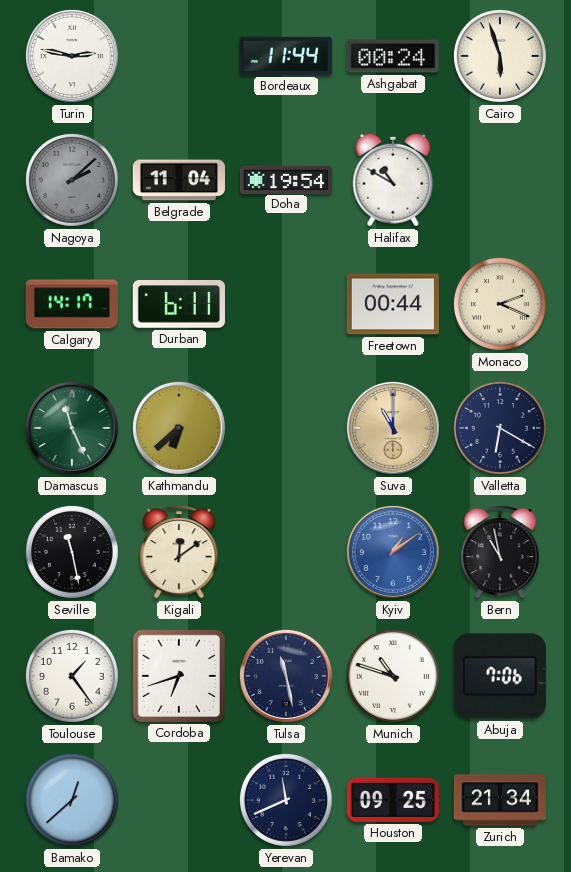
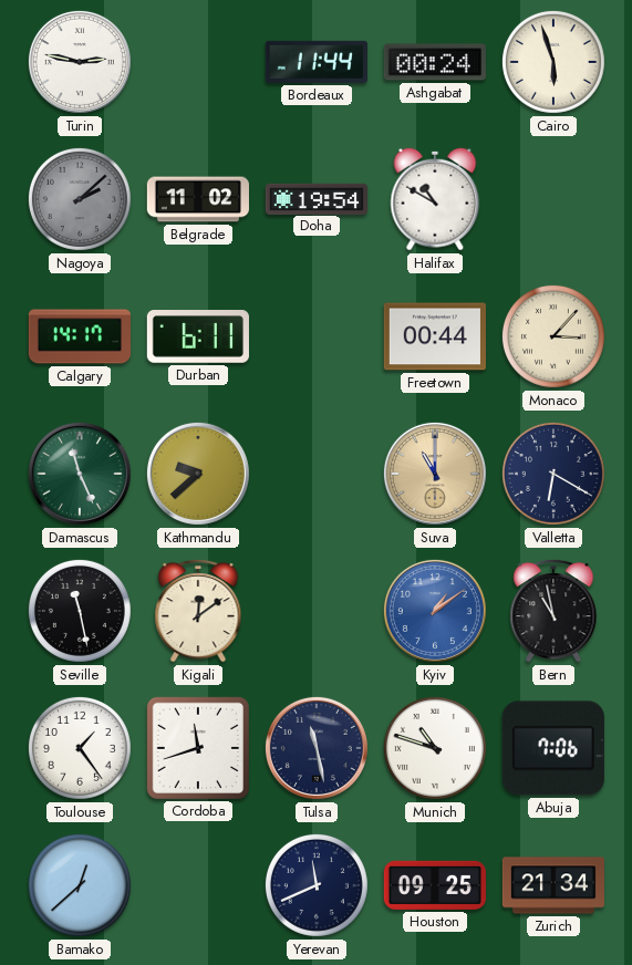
Belgrade: 11:04 -> 11:02
Monaco: 2:19 -> 3:07
Kathmandu: 6:38 -> 9:38
Cordoba: 6:42 -> 11:42
